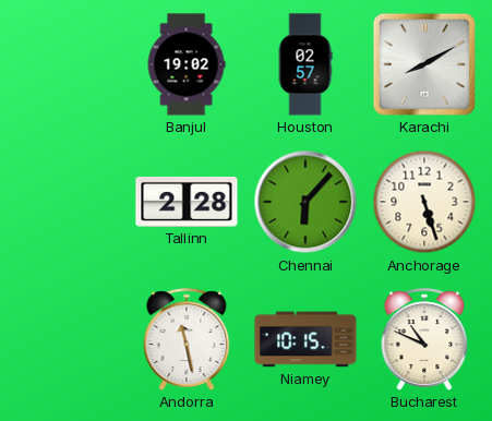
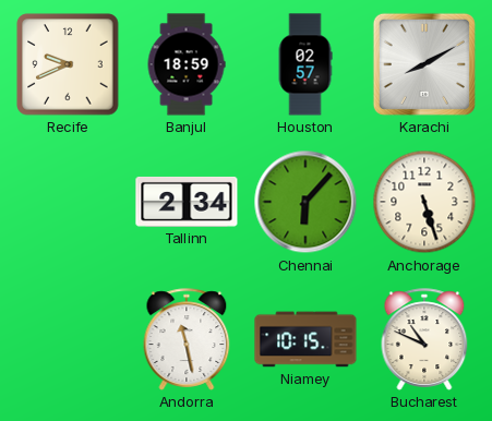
Recife: none -> 9:41
Banjul: 19:02 -> 18:59
Tallinn: 2:28 -> 2:34
